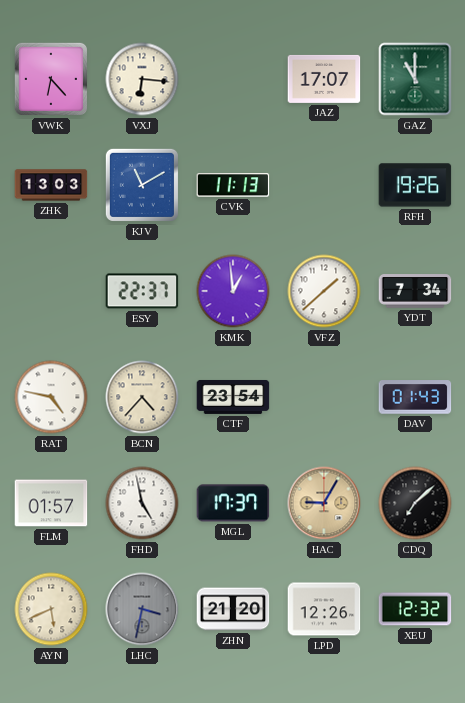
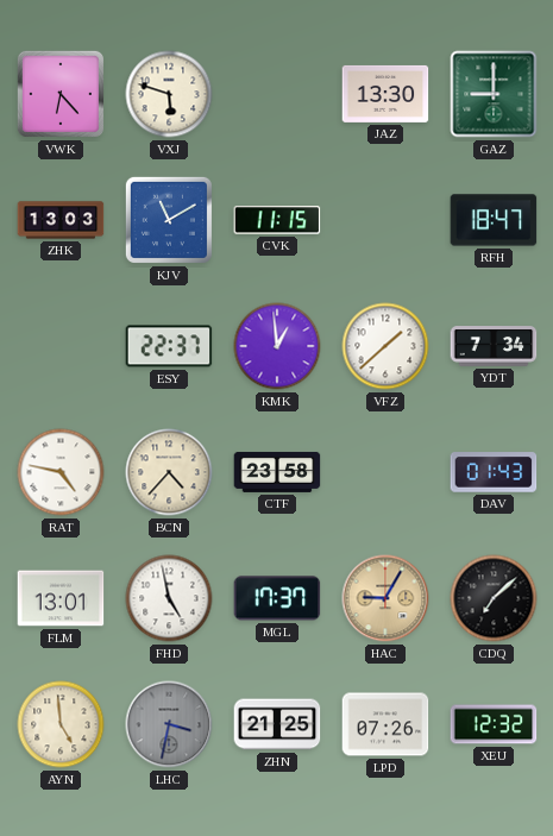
VXJ: 6:16 -> 5:48
JAZ: 17:07 -> 13:30
GAZ: 11:00 -> 9:00
CVK: 11:13 -> 11:15
RFH: 19:26 -> 18:47
CTF: 23:54 -> 23:58
FLM: 01:57 -> 13:01
AYN: 5:41 -> 4:59
ZHN: 21:20 -> 21:25
LPD: 12:26 -> 07:26
